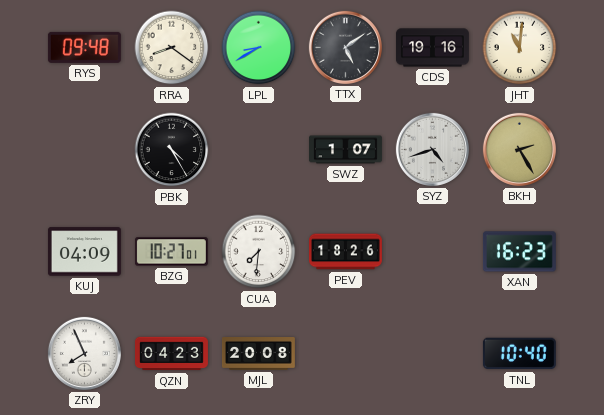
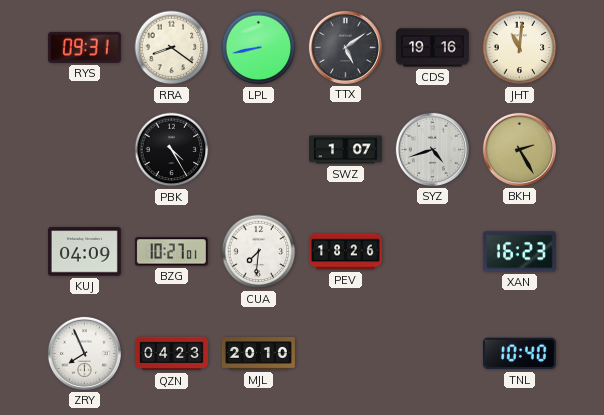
RYS: 09:48 -> 09:31
LPL: 8:40 -> 8:43
MJL: 20:08 -> 20:10
